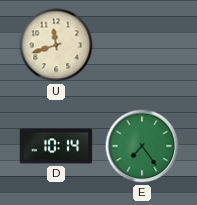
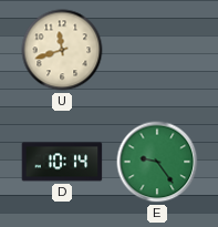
E: 7:24 -> 9:24
